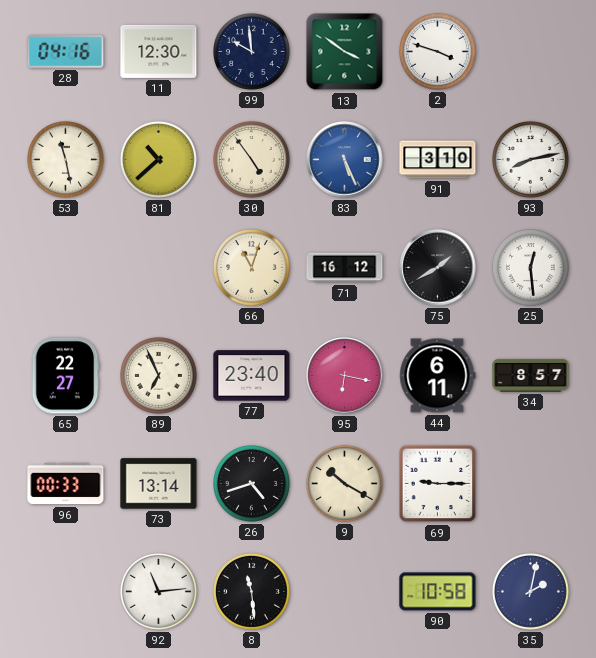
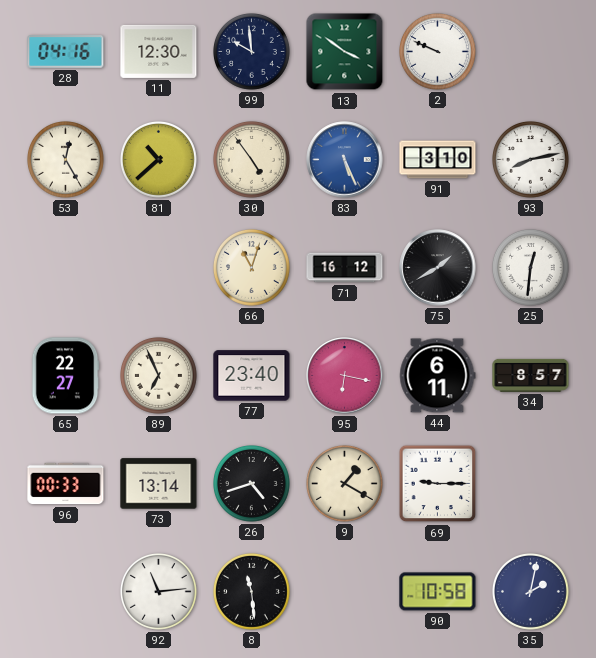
2: 3:48 -> 9:49
53: 11:28 -> 12:25
25: 12:29 -> 12:31
9: 10:20 -> 1:20
